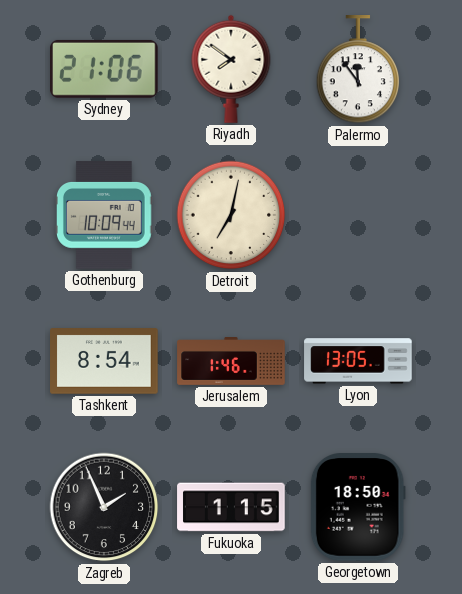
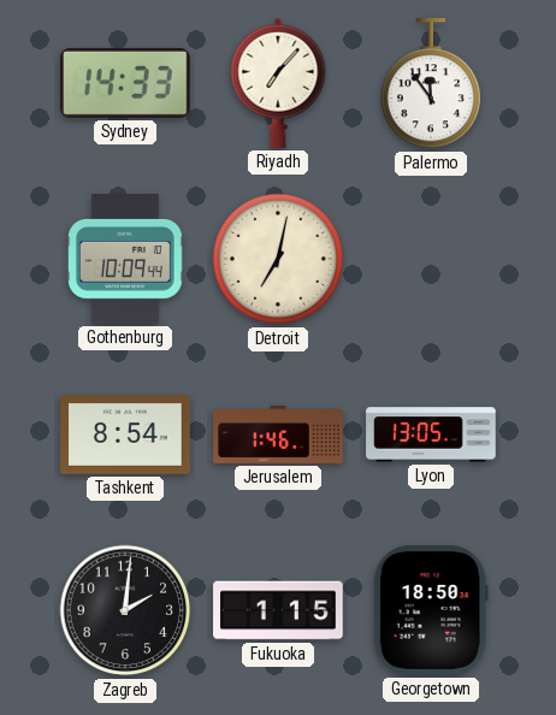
Sydney: 21:06 -> 14:33
Riyadh: 7:51 -> 7:07
Zagreb: 1:56 -> 2:01
